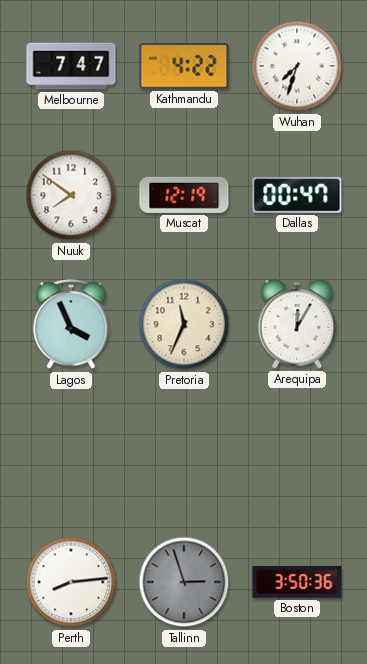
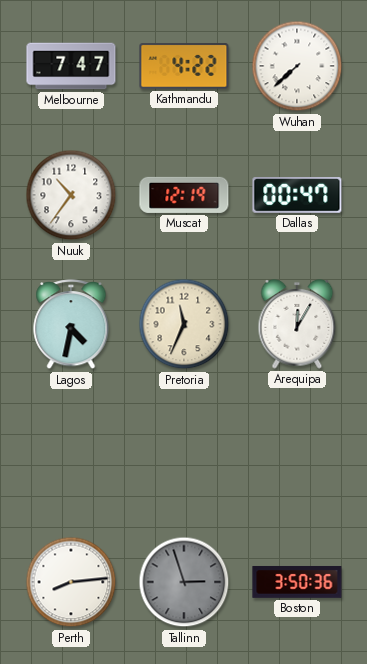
Wuhan: 7:33 -> 7:38
Nuuk: 7:51 -> 10:36
Lagos: 3:56 -> 4:32
